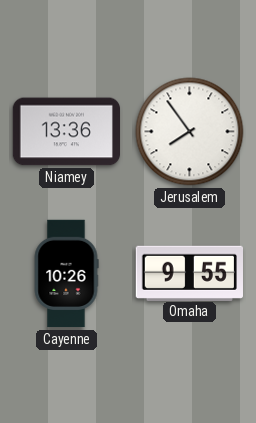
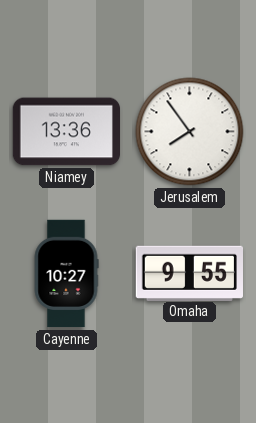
Cayenne: 10:26 -> 10:27
